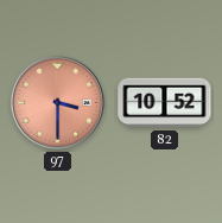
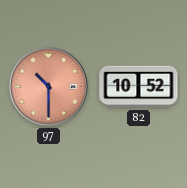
97: 3:30 -> 10:30
